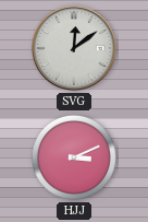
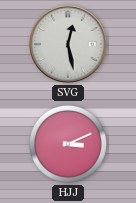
SVG: 12:09 -> 12:28
